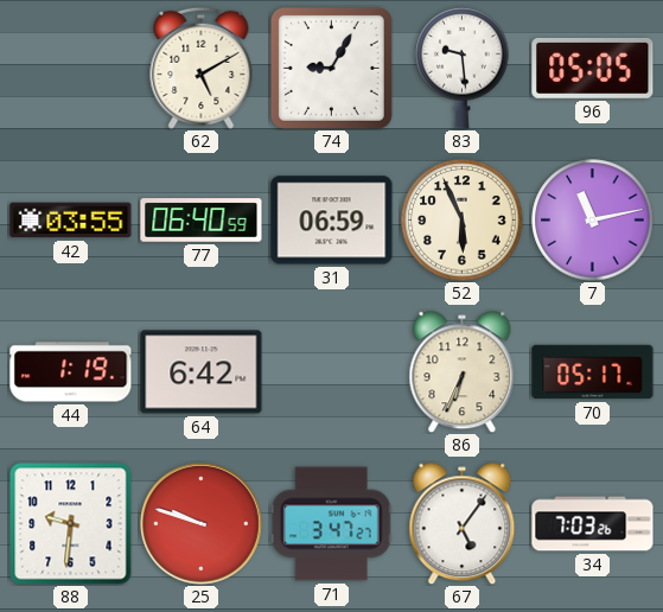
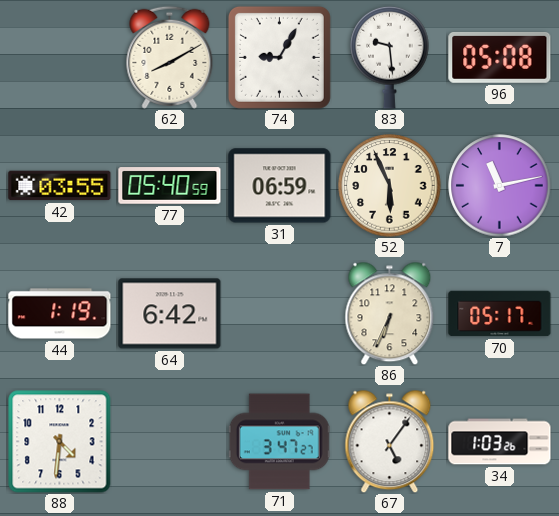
62: 5:10 -> 8:10
96: 05:05 -> 05:08
77: 06:40 -> 05:40
88: 9:31 -> 4:31
25: 9:48 -> none
34: 7:03 -> 1:03
